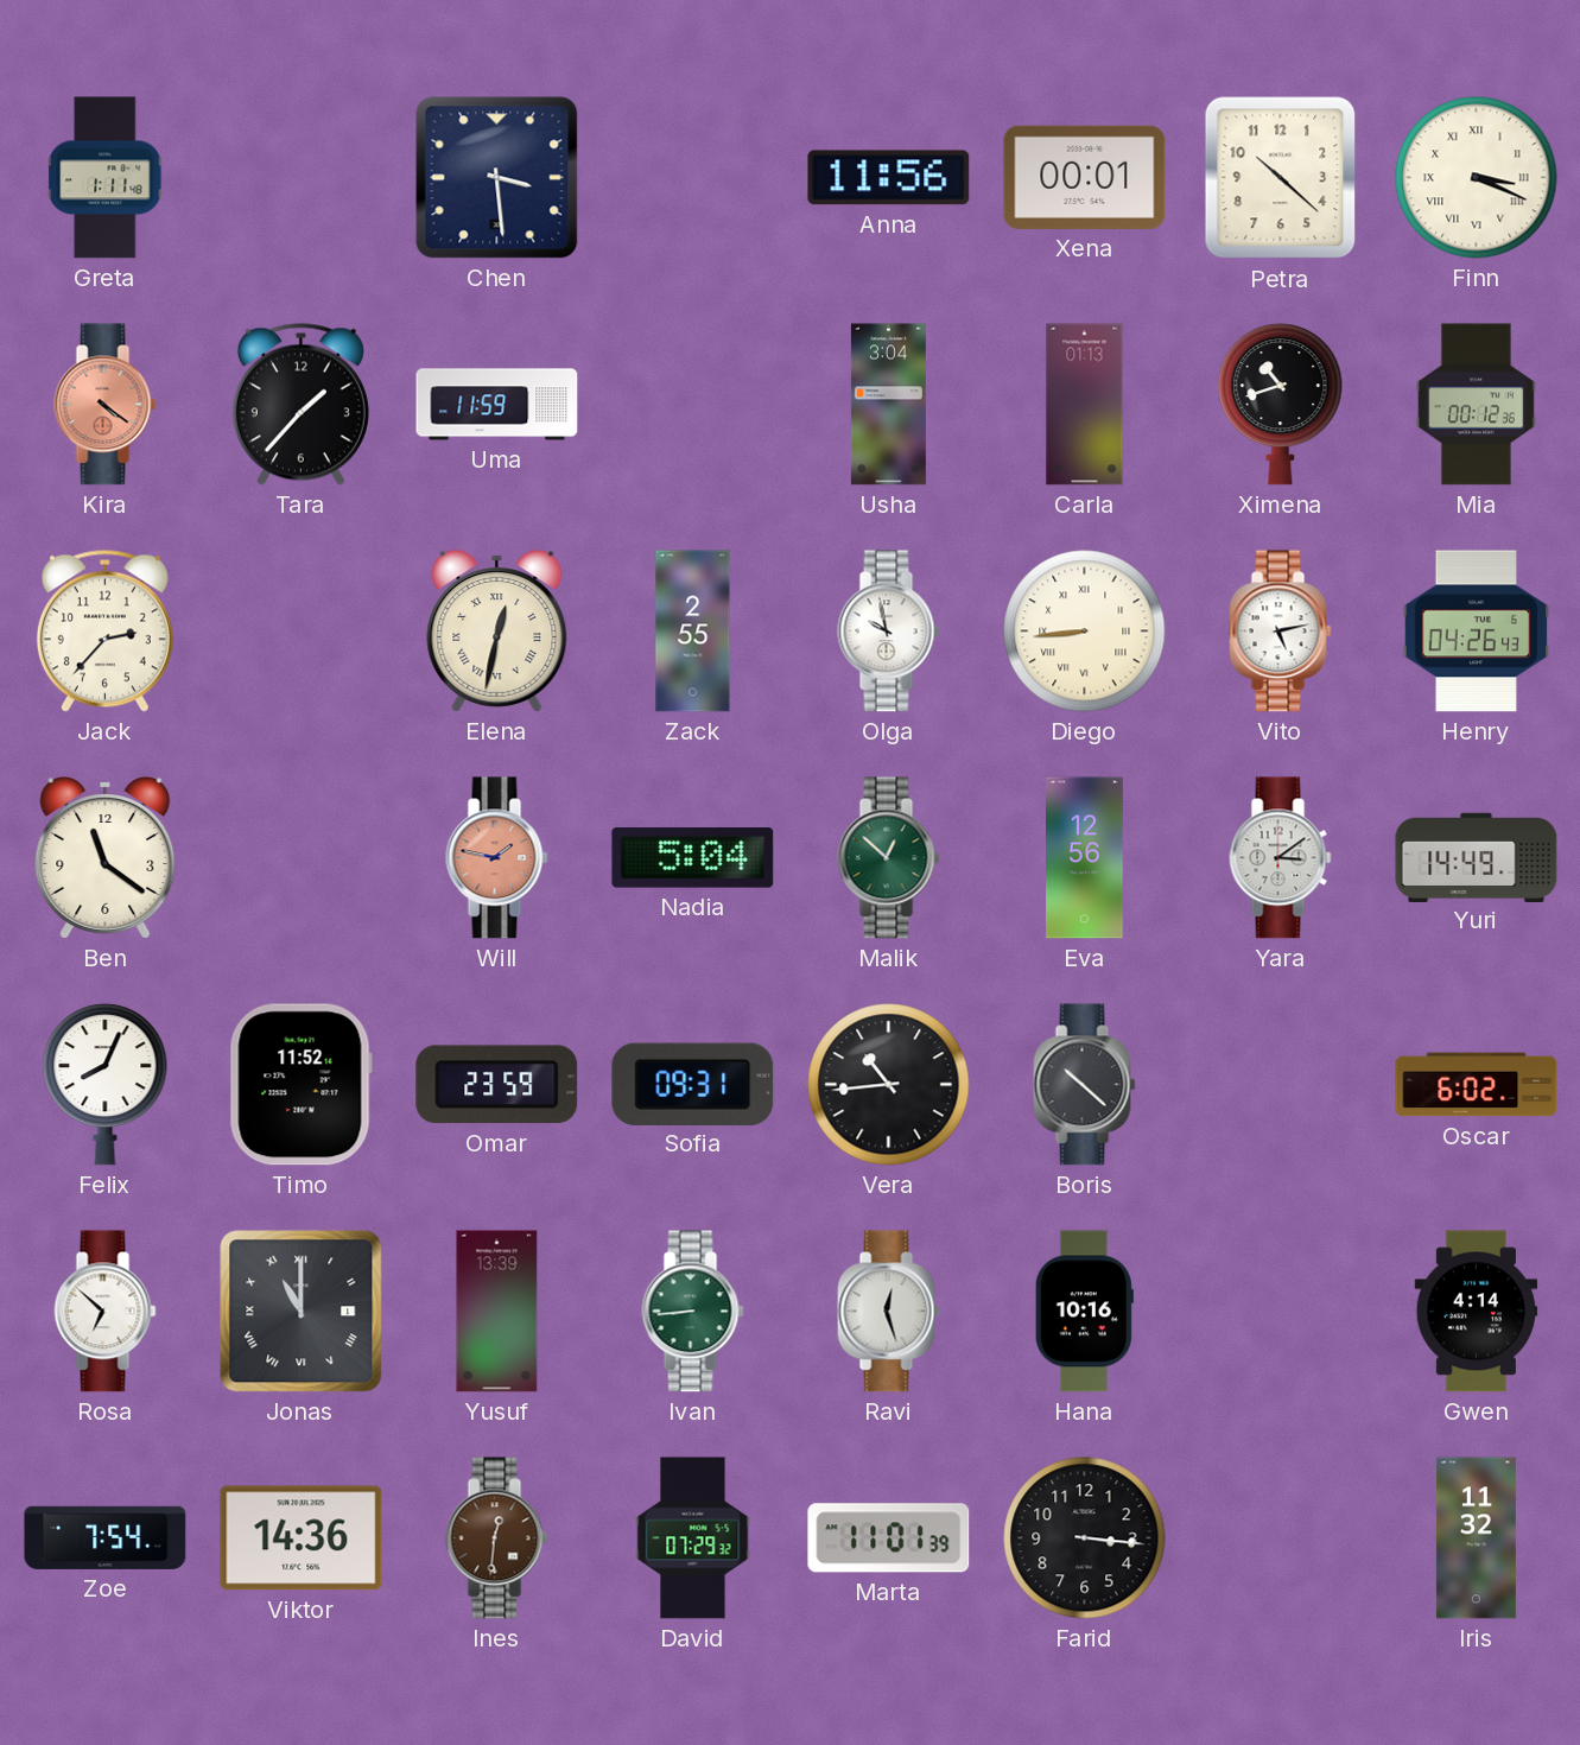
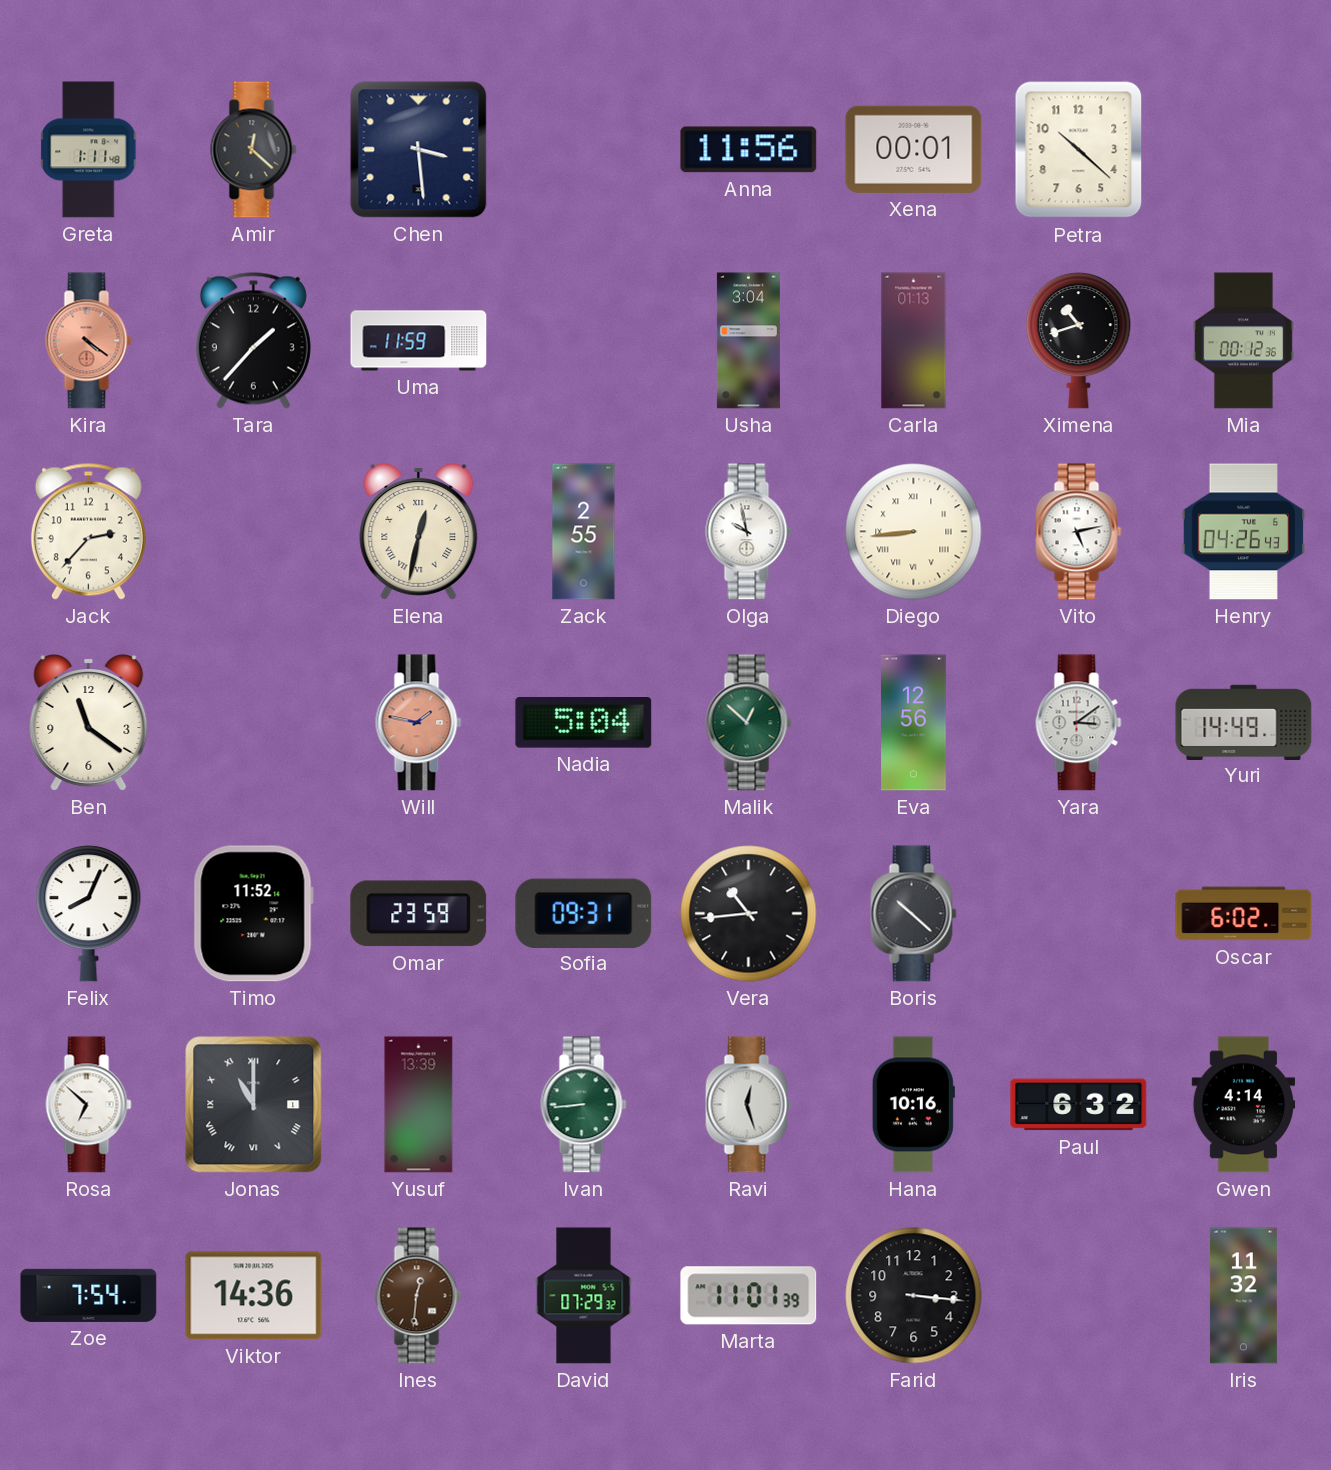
Amir: none -> 12:22
Finn: 3:19 -> none
Paul: none -> 6:32
